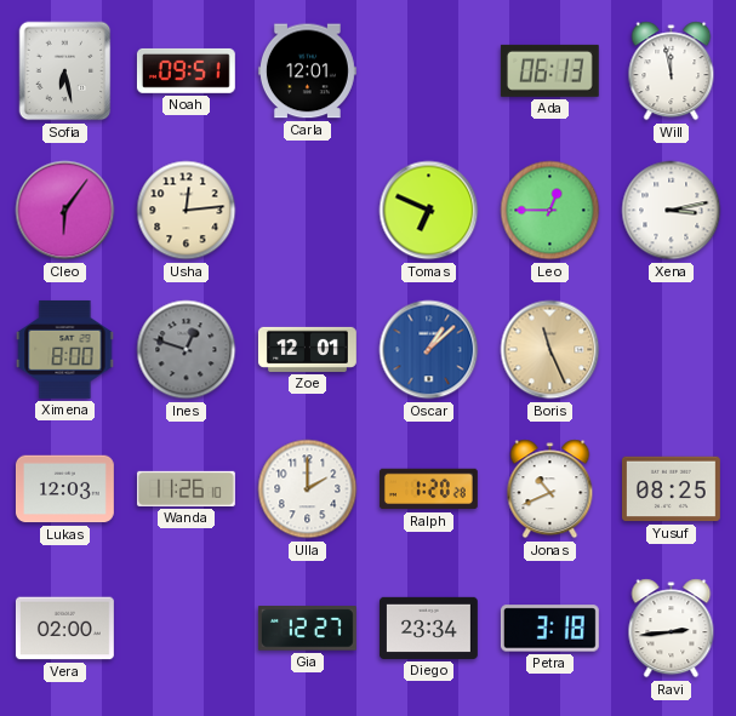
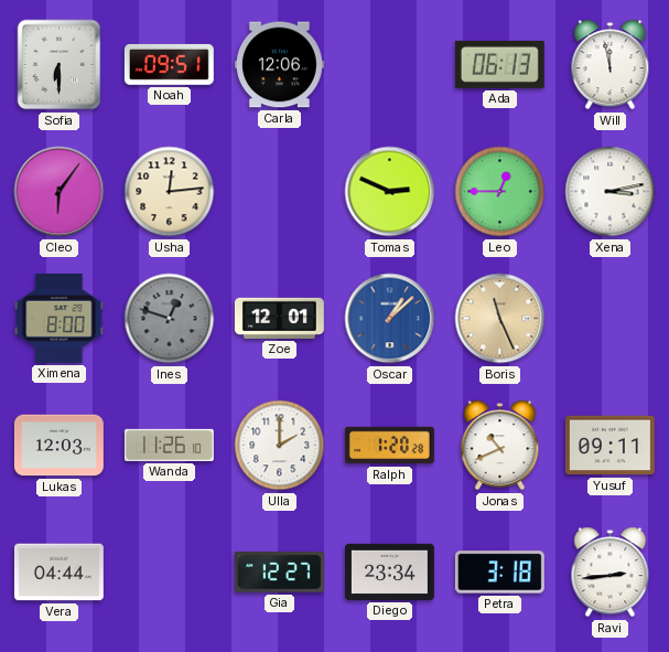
Sofia: 6:28 -> 6:30
Carla: 12:01 -> 12:06
Tomas: 6:49 -> 2:49
Yusuf: 08:25 -> 09:11
Vera: 02:00 -> 04:44
